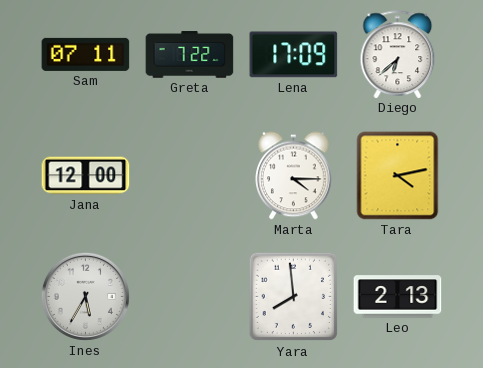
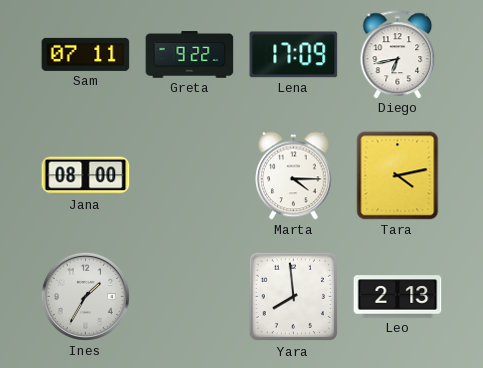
Greta: 7:22 -> 9:22
Diego: 6:38 -> 6:43
Jana: 12:00 -> 08:00
Ines: 5:35 -> 1:35
